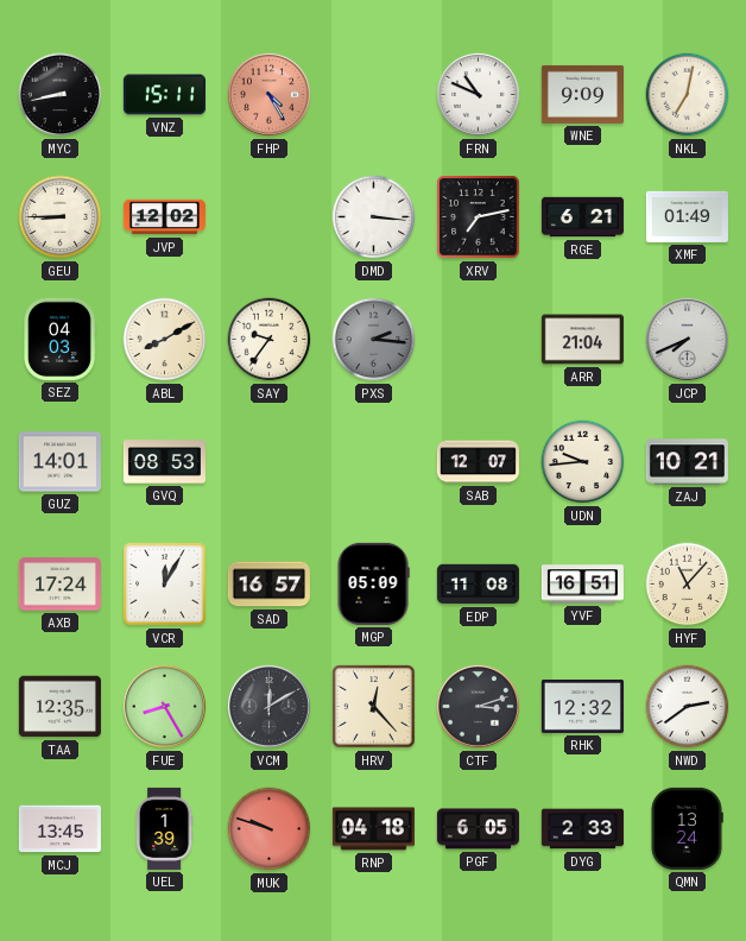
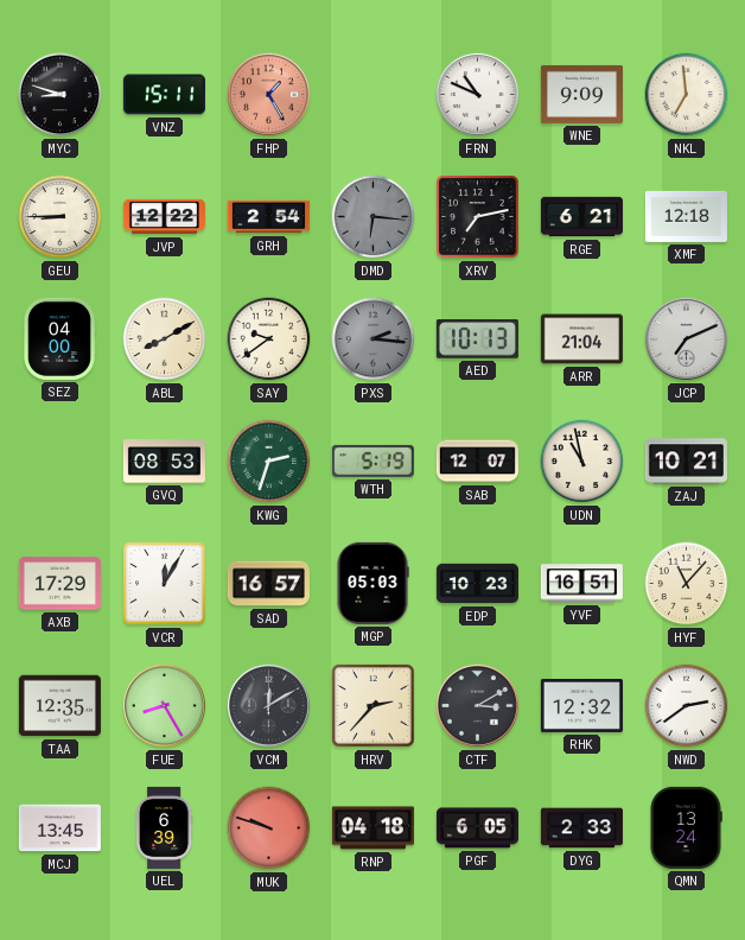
MYC: 8:43 -> 8:48
FHP: 4:25 -> 1:25
NKL: 7:02 -> 6:59
JVP: 12:02 -> 12:22
GRH: none -> 2:54
DMD: 3:16 -> 6:16
DMD dial: white -> grey
XMF: 01:49 -> 12:18
SEZ: 04:03 -> 04:00
SAY: 9:36 -> 9:39
AED: none -> 10:13
JCP: 7:41 -> 7:11
GUZ: 14:01 -> none
KWG: none -> 2:33
WTH: none -> 5:19
UDN: 9:44 -> 10:58
AXB: 17:24 -> 17:29
MGP: 05:09 -> 05:03
EDP: 11:08 -> 10:23
HRV: 12:23 -> 2:37
CTF: 3:12 -> 3:10
UEL: 1:39 -> 6:39
